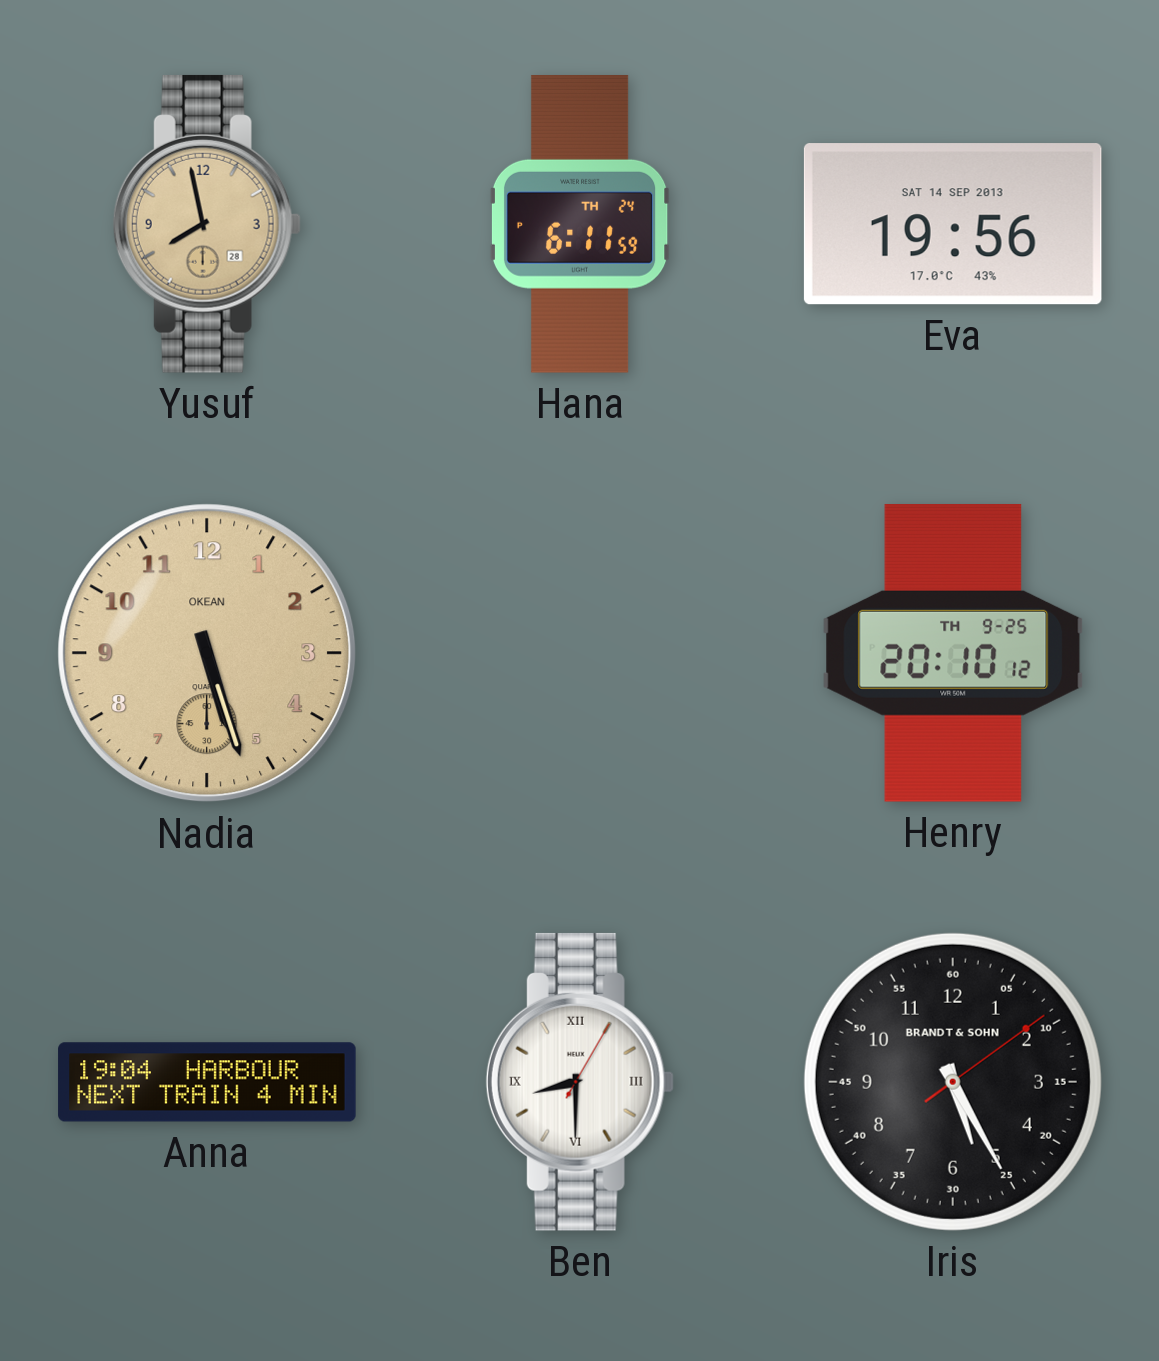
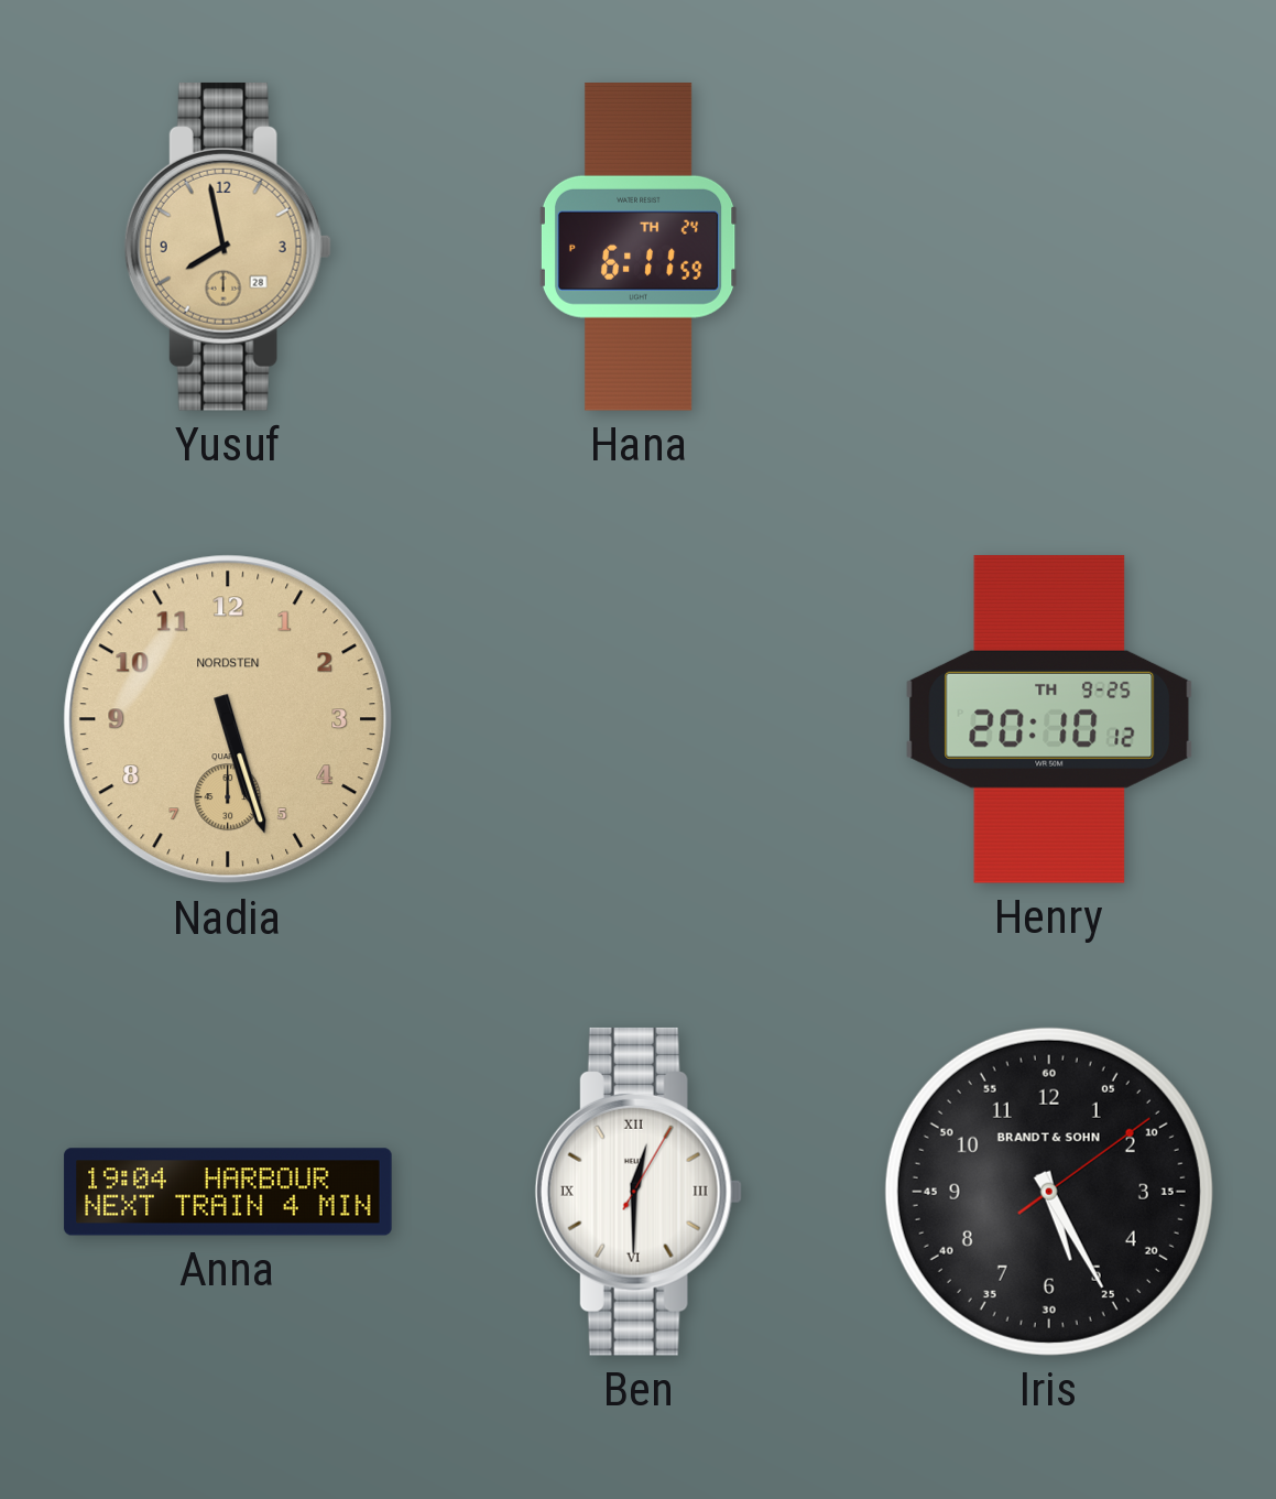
Eva: 19:56 -> none
Nadia brand: OKEAN -> NORDSTEN
Ben: 8:30 -> 12:30
